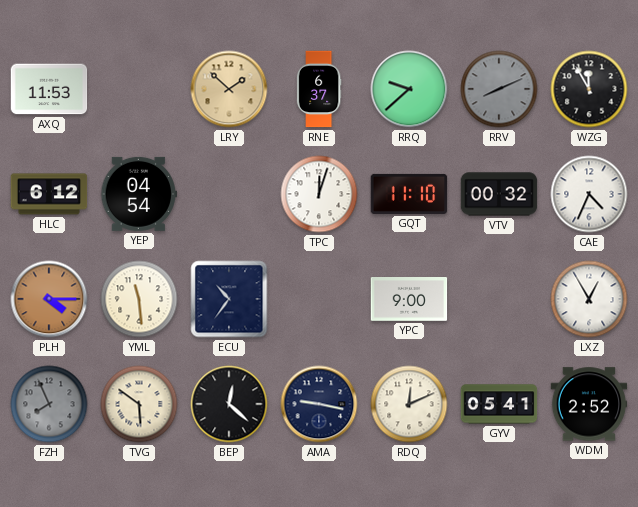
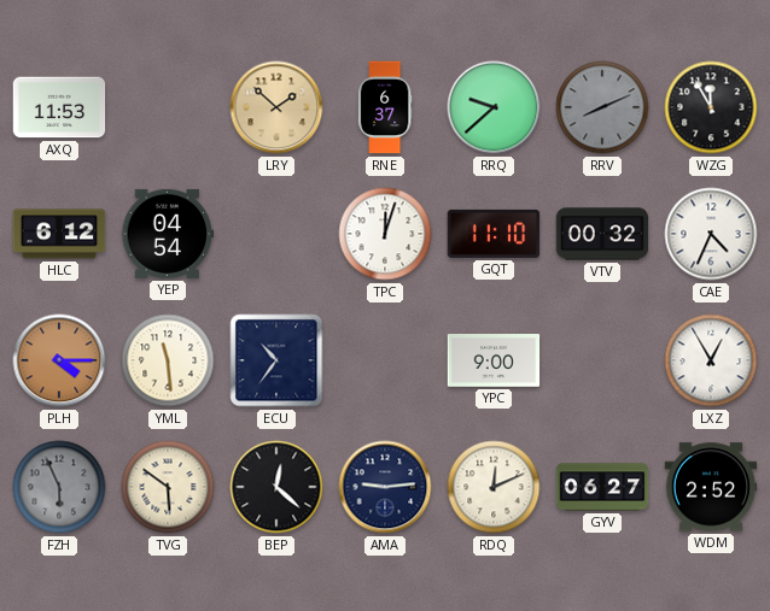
FZH: 7:56 -> 5:56
AMA: 9:17 -> 9:14
GYV: 05:41 -> 06:27
